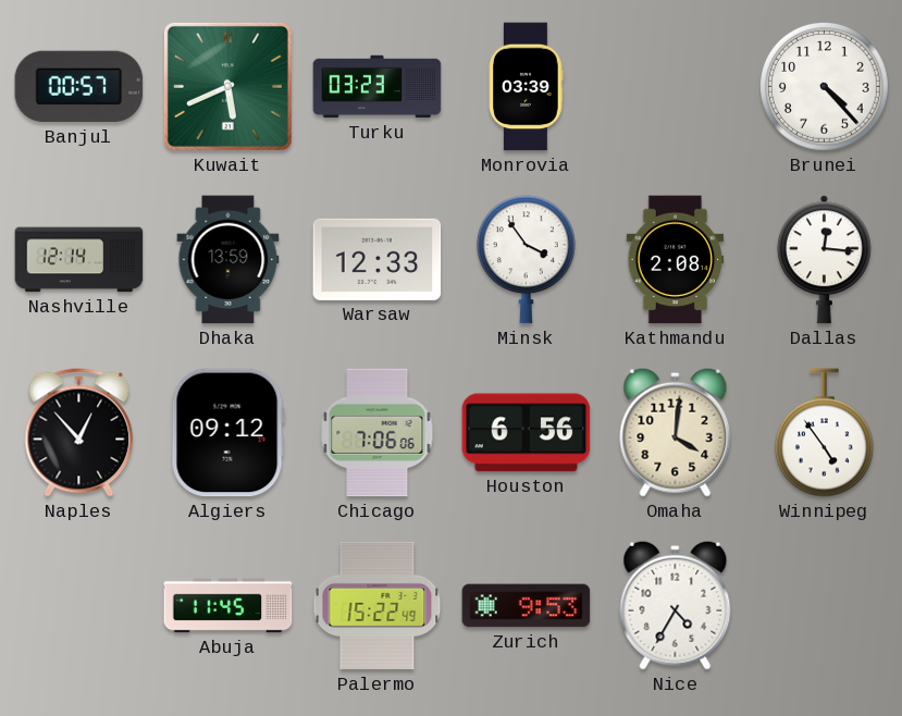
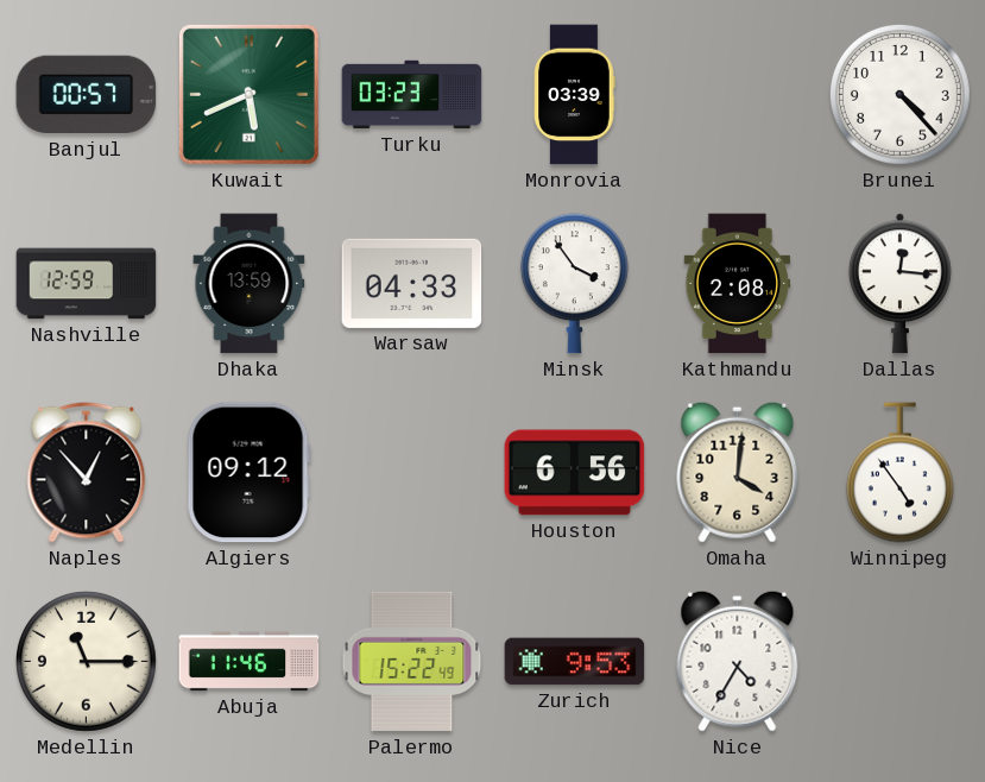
Nashville: 12:14 -> 12:59
Warsaw: 12:33 -> 04:33
Chicago: 7:06 -> none
Medellin: none -> 11:15
Abuja: 11:45 -> 11:46
